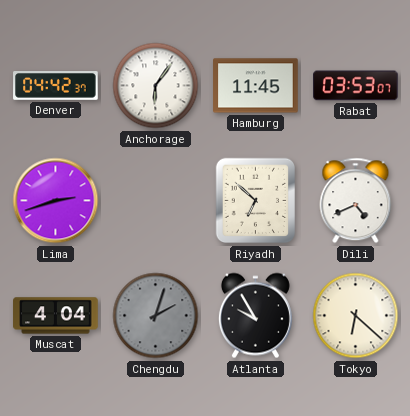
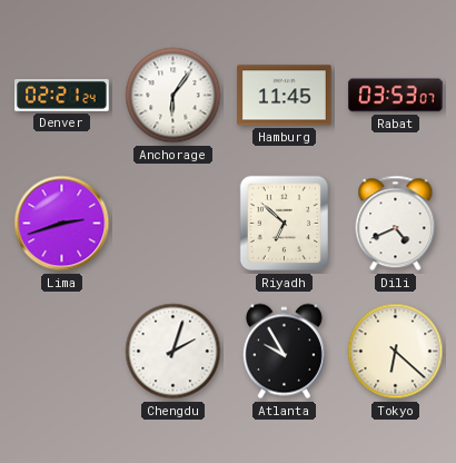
Denver: 04:42 -> 02:21
Muscat: 4:04 -> none
Chengdu dial: grey -> white
